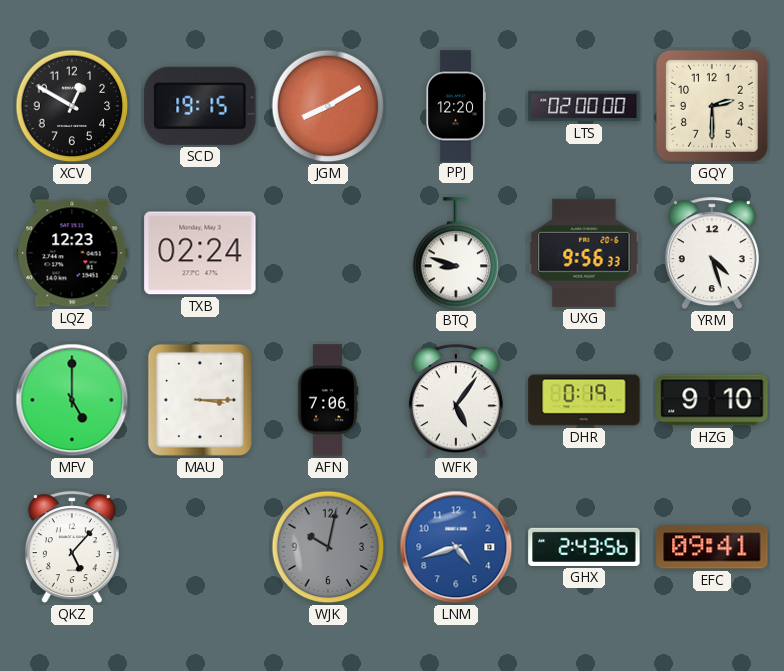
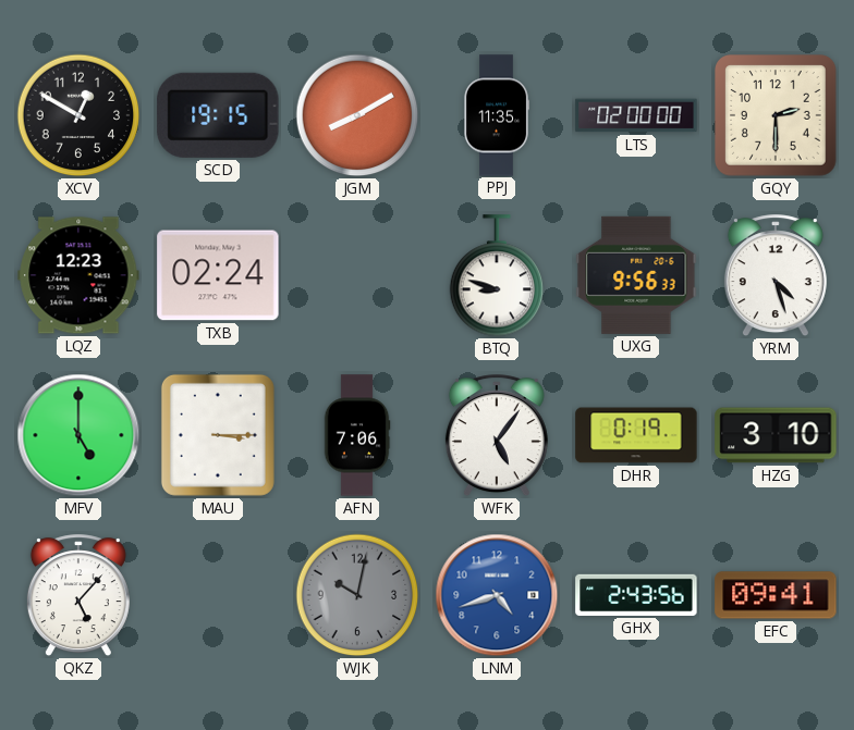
PPJ: 12:20 -> 11:35
HZG: 9:10 -> 3:10
